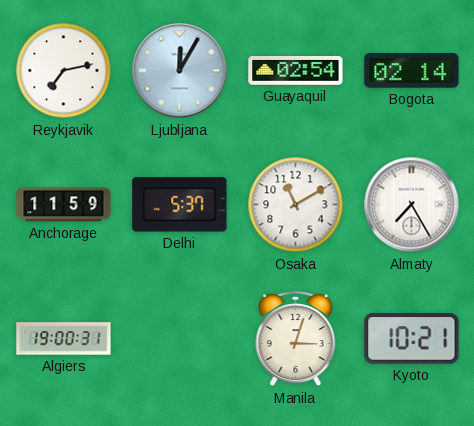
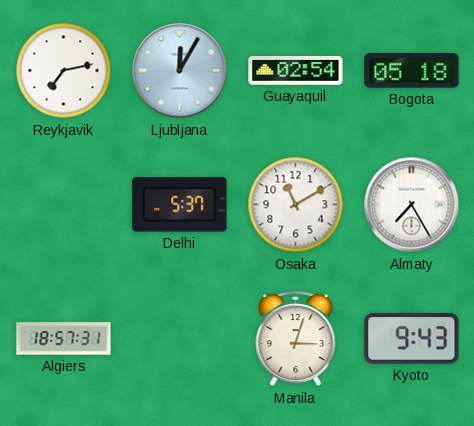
Bogota: 02:14 -> 05:18
Anchorage: 11:59 -> none
Algiers: 19:00 -> 18:57
Kyoto: 10:21 -> 9:43
